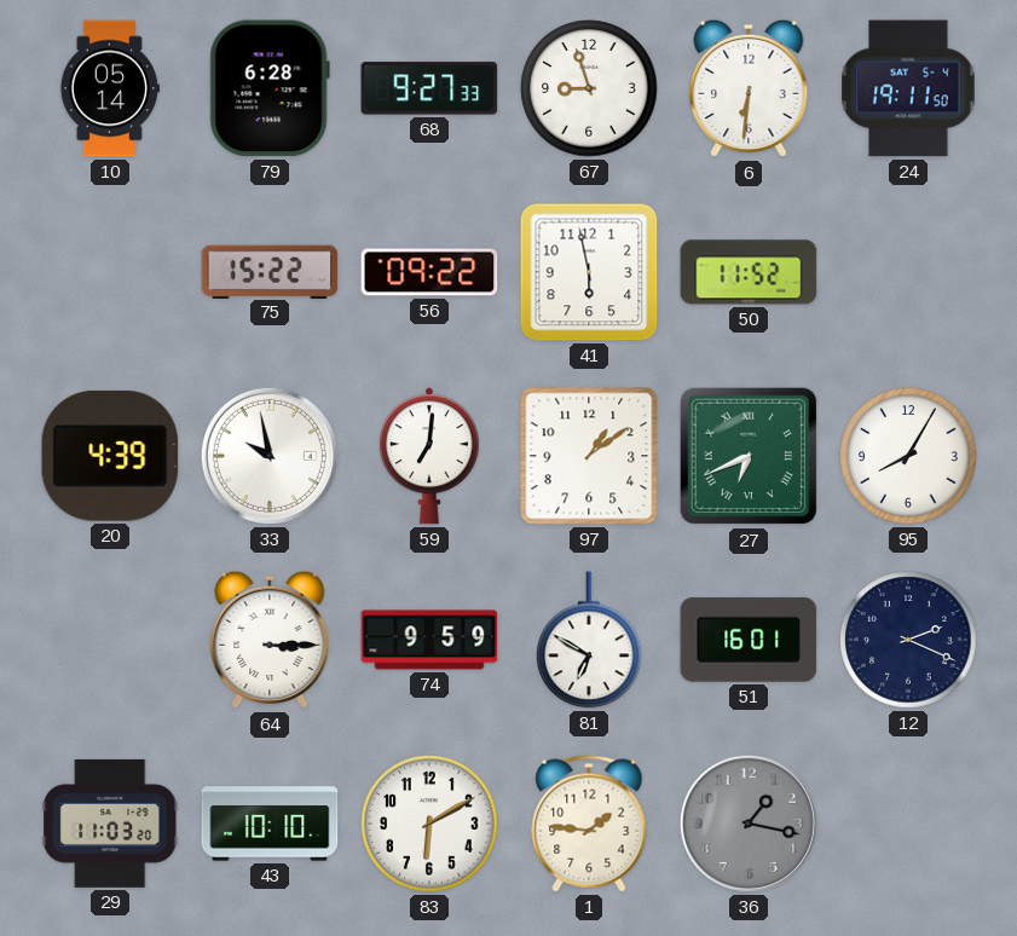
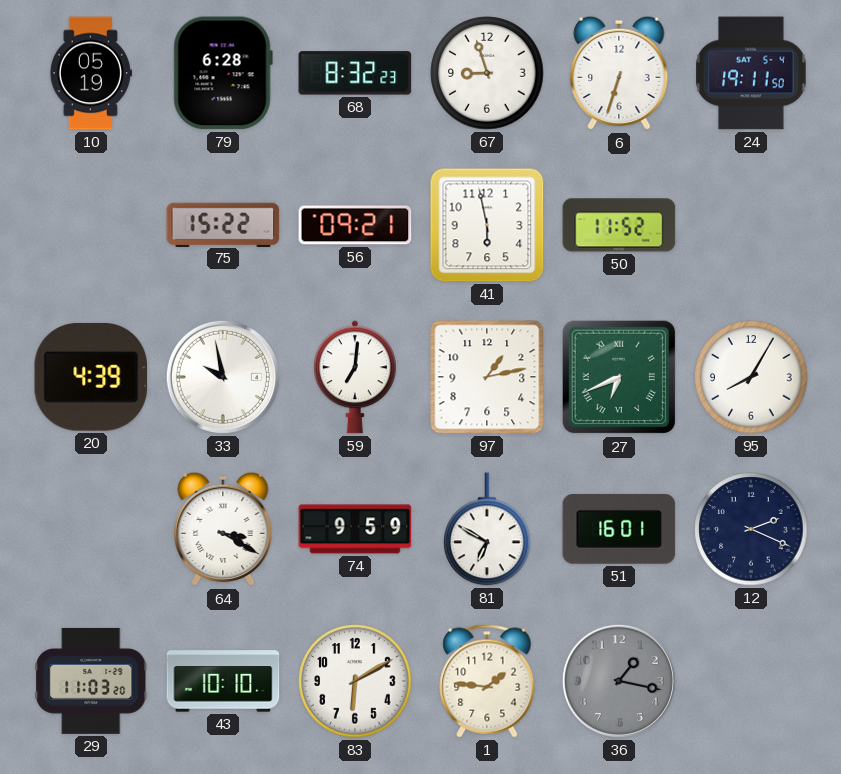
10: 05:14 -> 05:19
68: 9:27 -> 8:32
6: 6:31 -> 6:33
56: 09:22 -> 09:21
97: 1:09 -> 1:13
64: 3:15 -> 3:20
